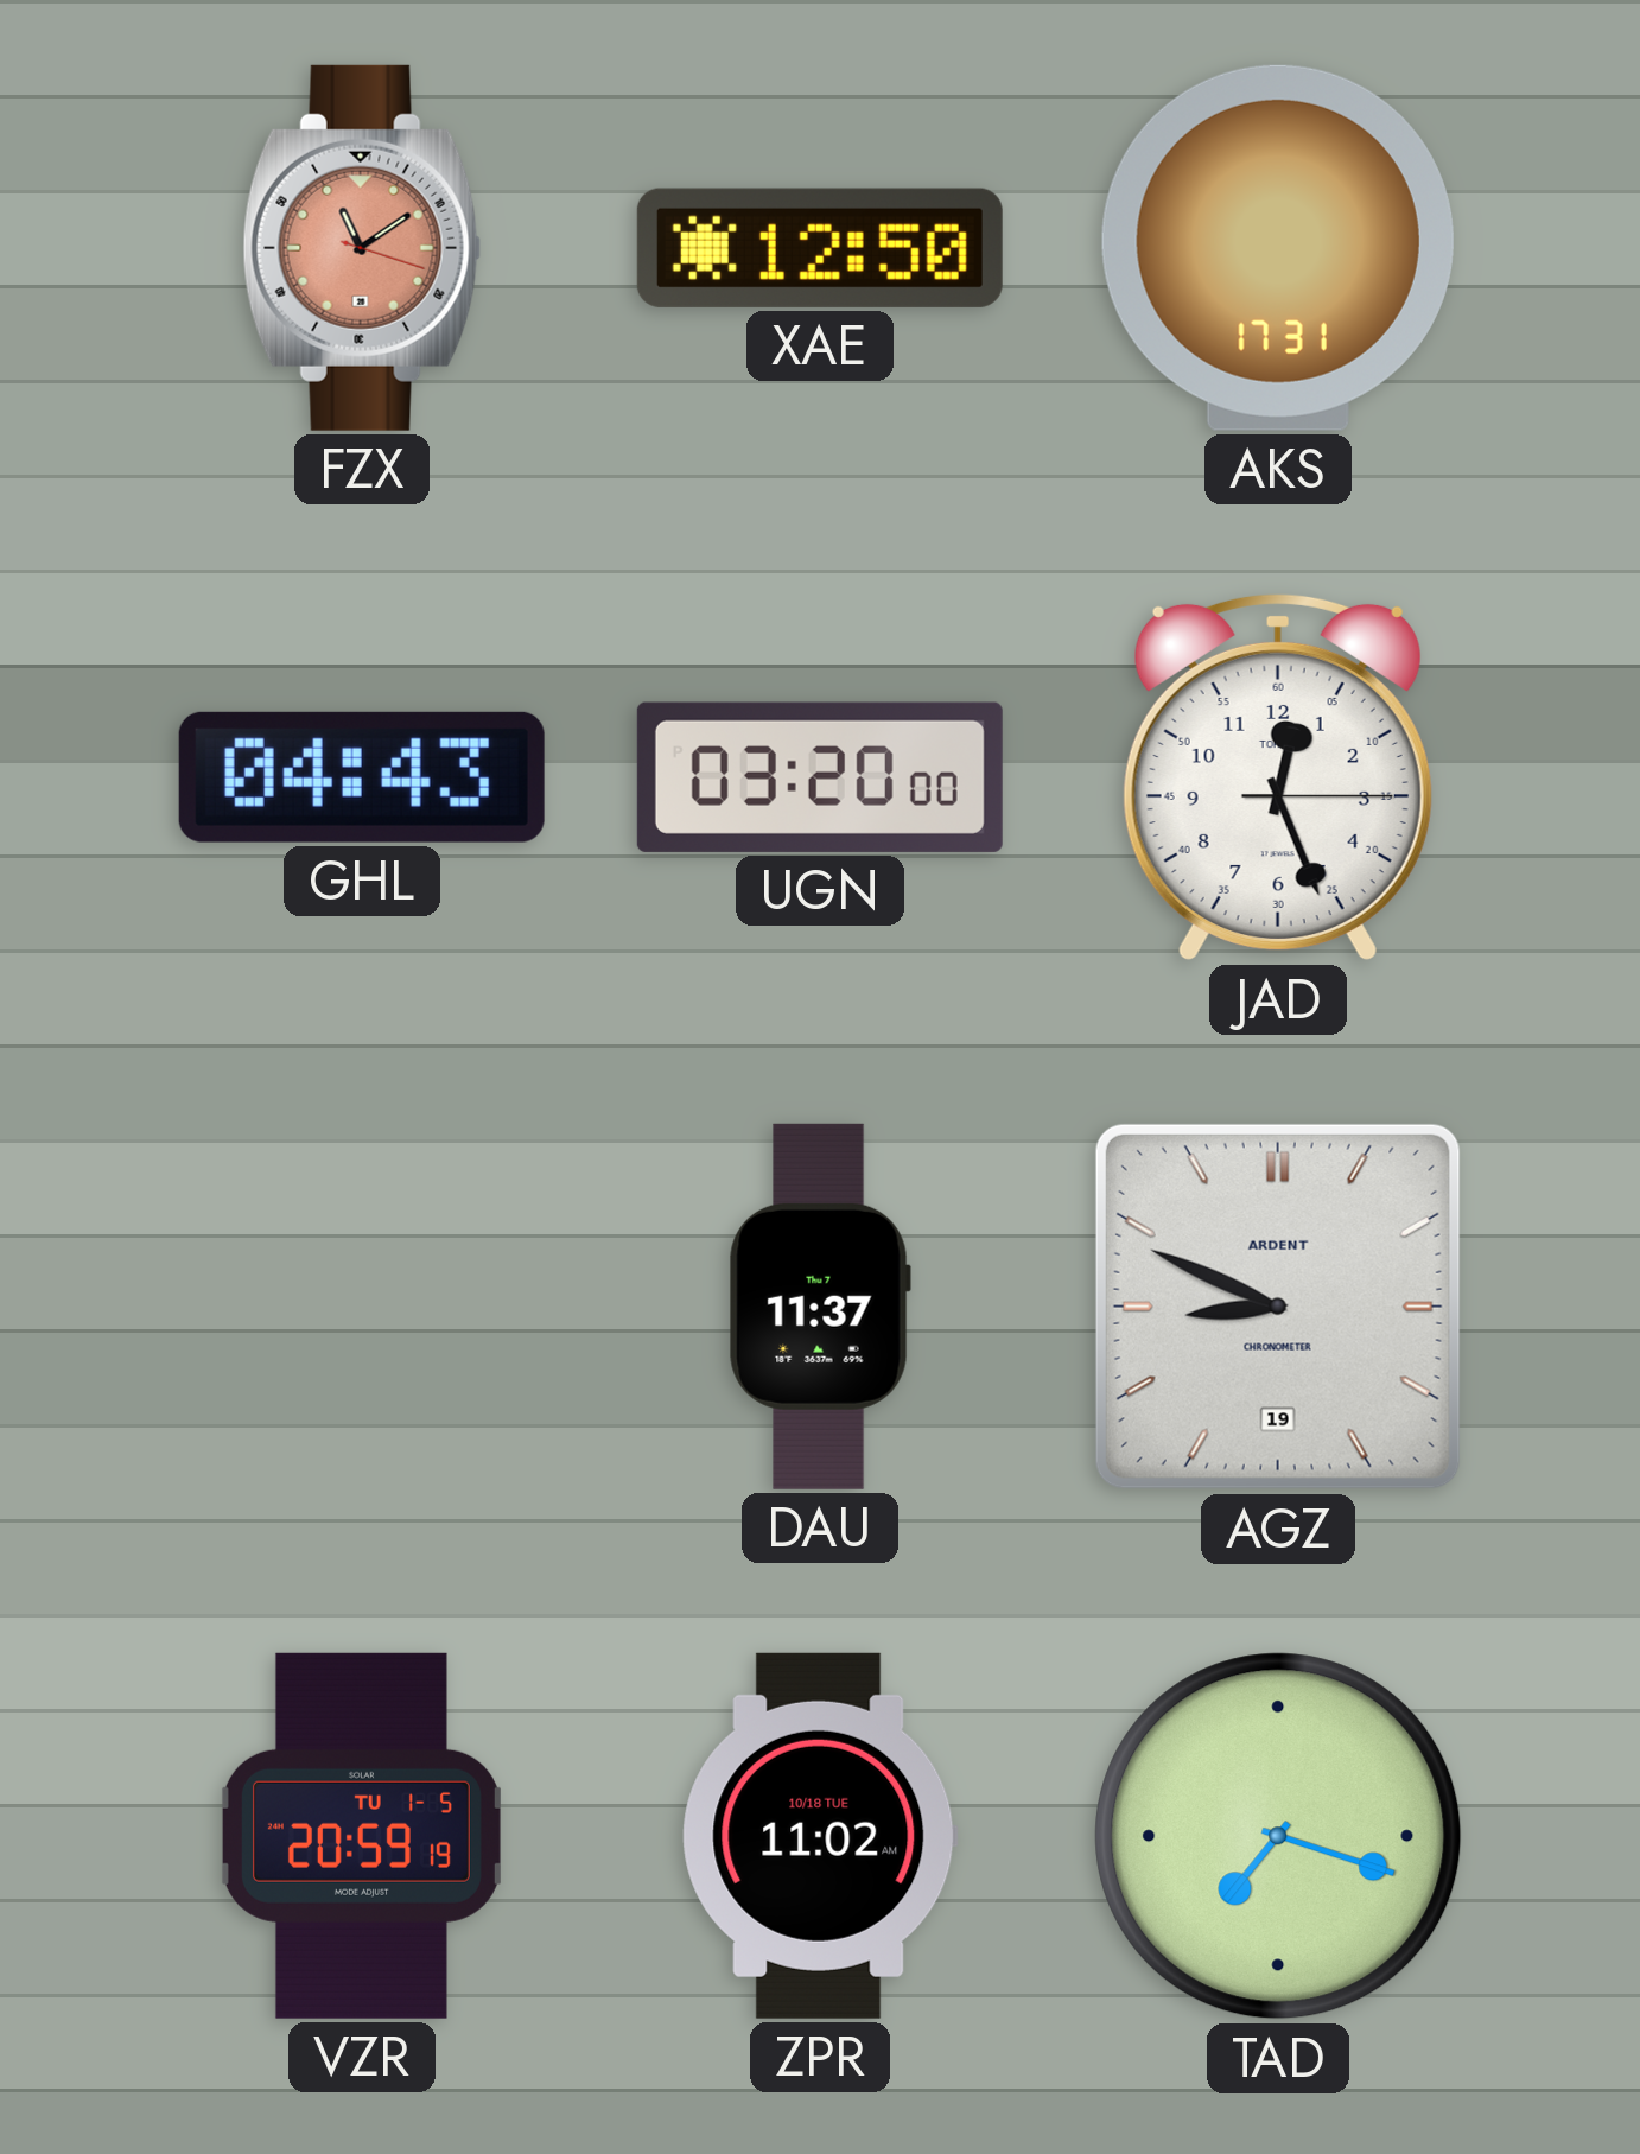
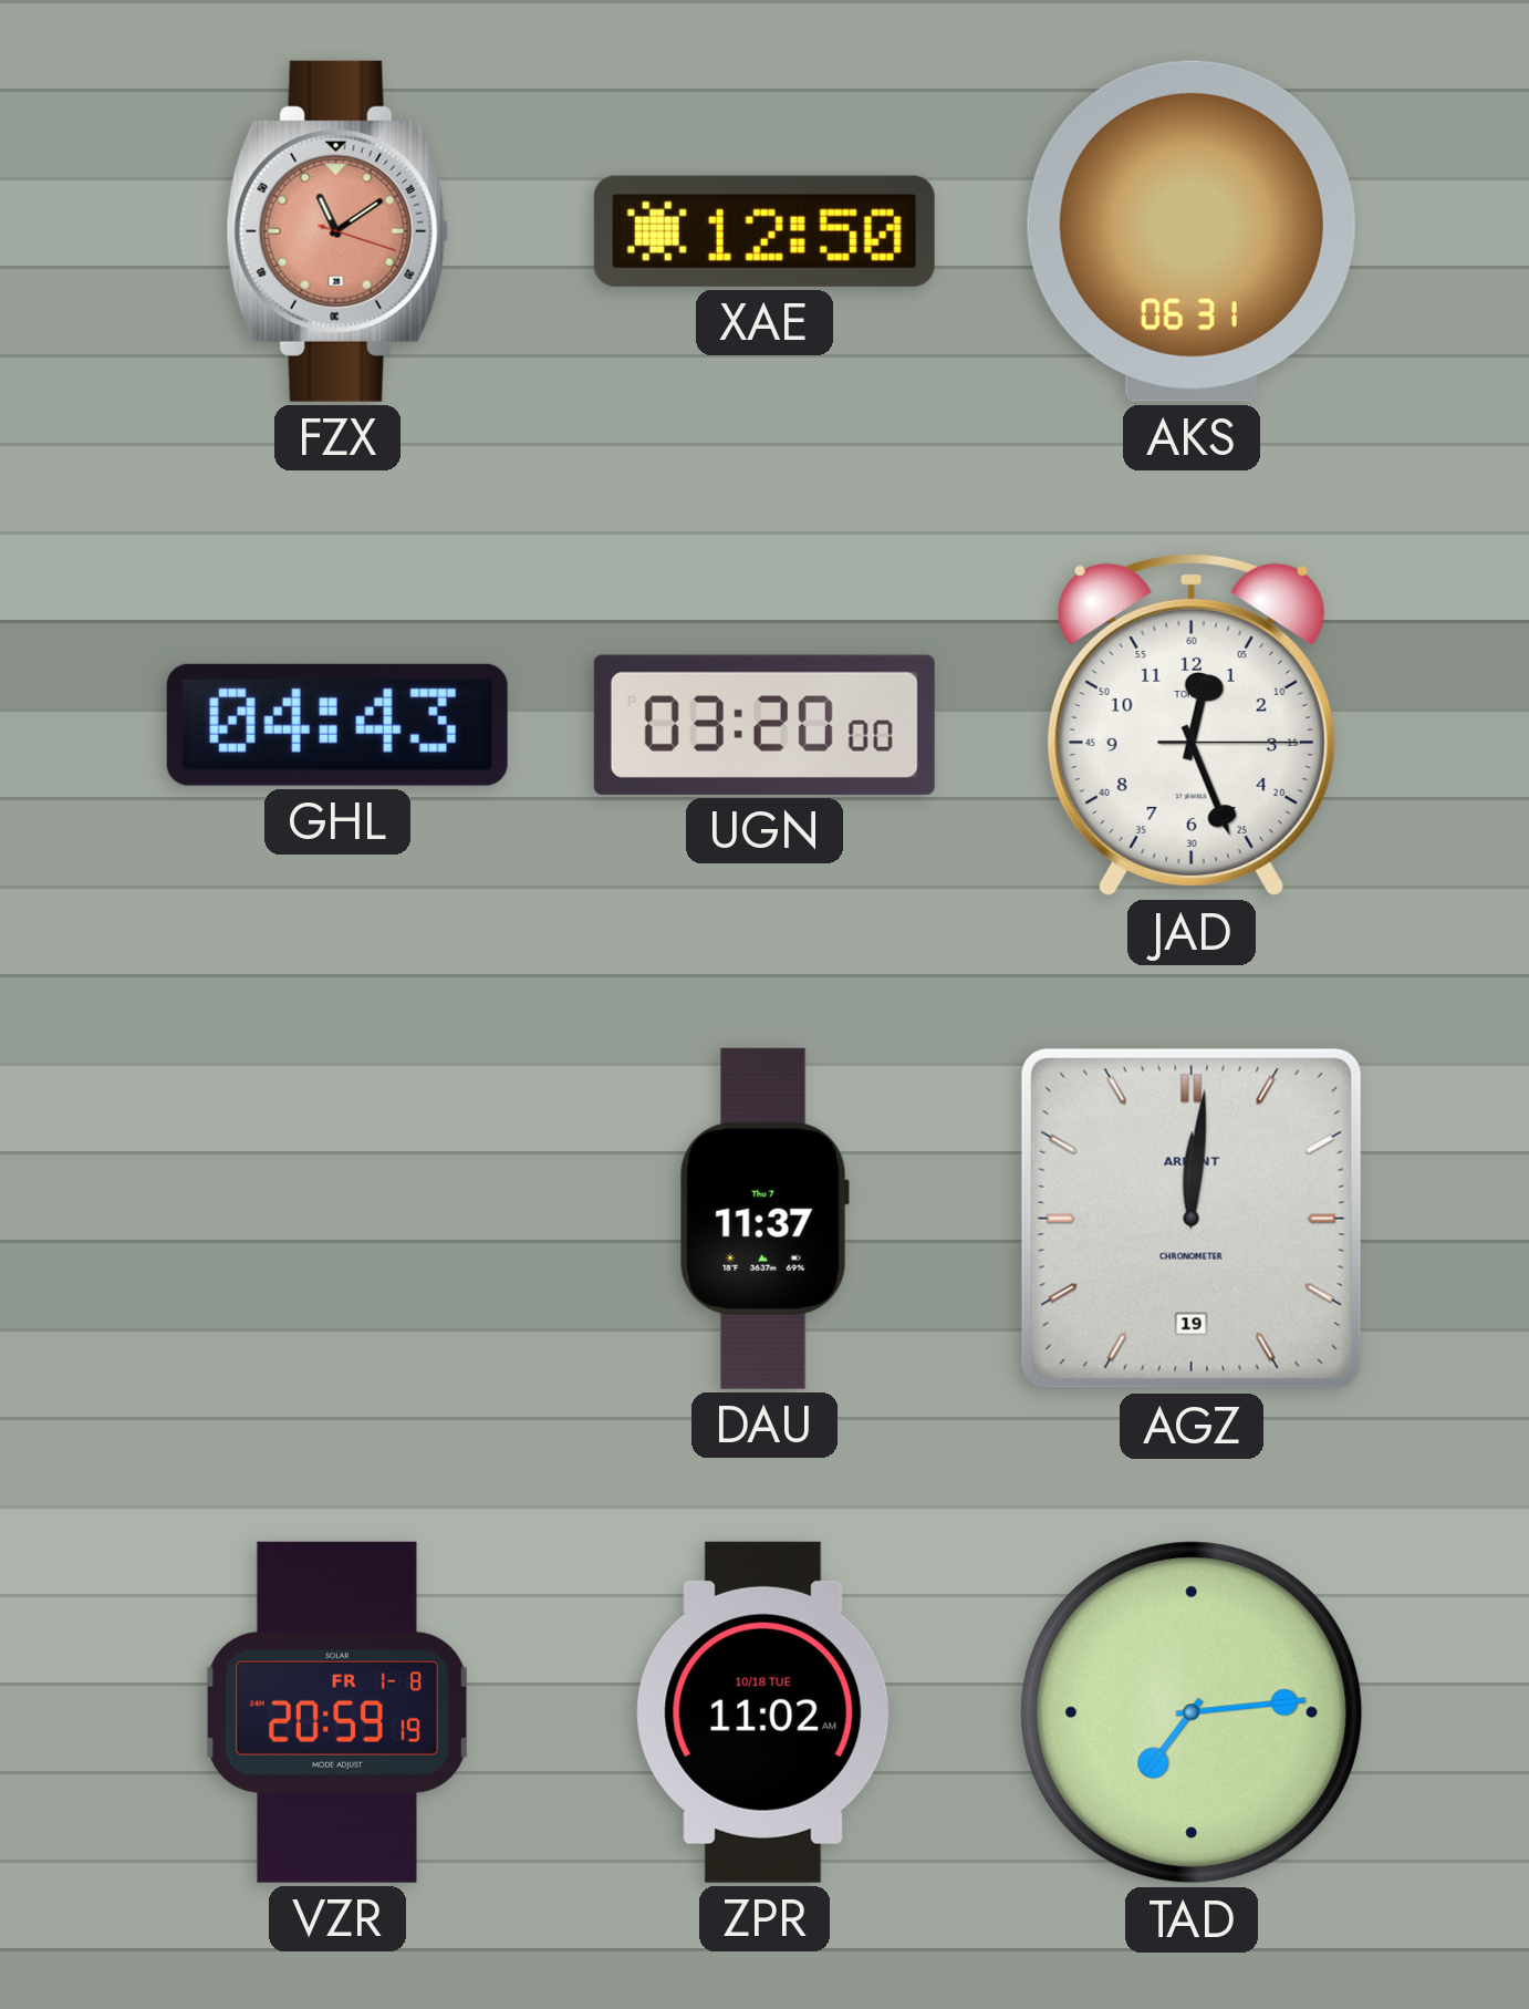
AKS: 17:31 -> 06:31
AGZ: 8:49 -> 12:01
VZR date: TU 1-5 -> FR 1-8
TAD: 7:18 -> 7:14
